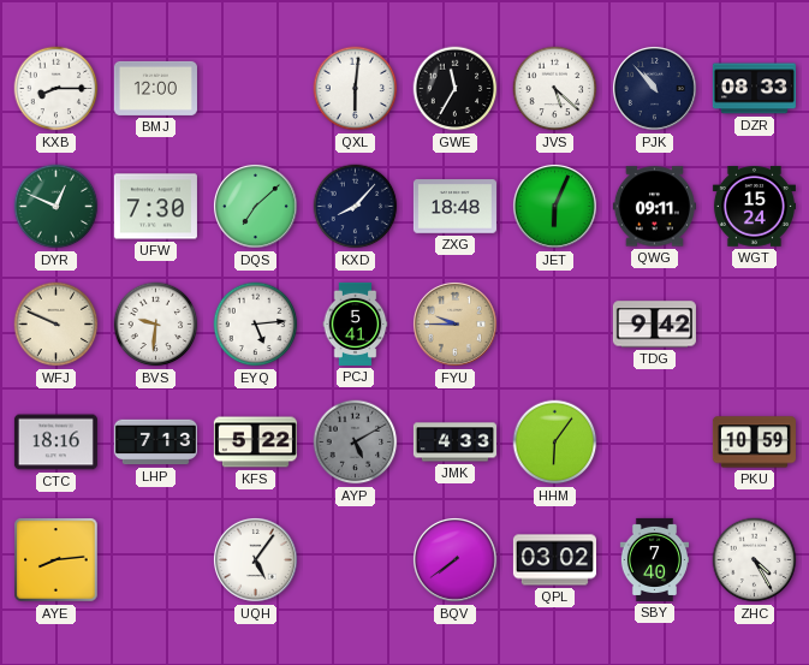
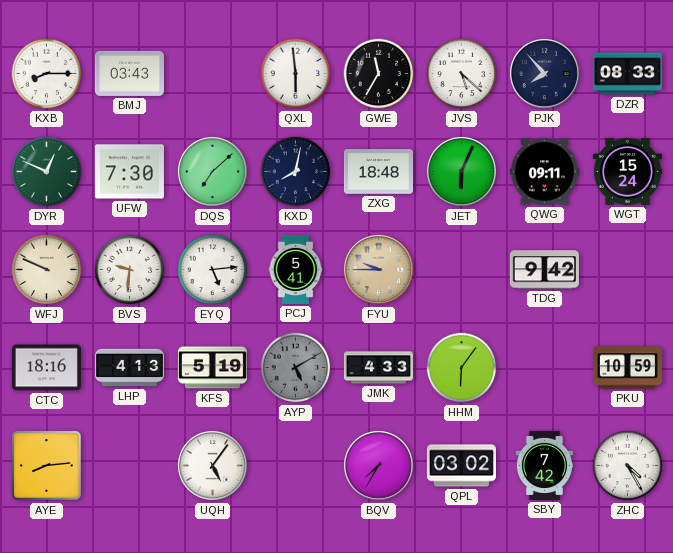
BMJ: 12:00 -> 03:43
QXL: 6:01 -> 5:59
PJK: 10:53 -> 7:53
KXD: 8:07 -> 8:02
LHP: 7:13 -> 4:13
KFS: 5:22 -> 5:19
BQV: 7:39 -> 7:35
SBY: 7:40 -> 7:42
